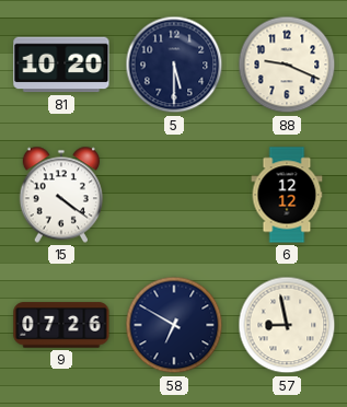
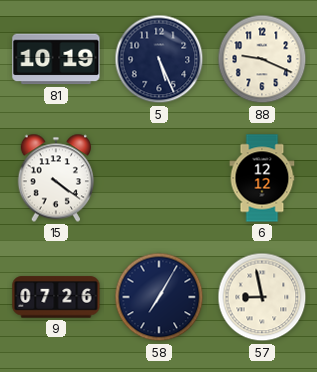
81: 10:20 -> 10:19
5: 5:30 -> 5:26
58: 6:50 -> 7:05
